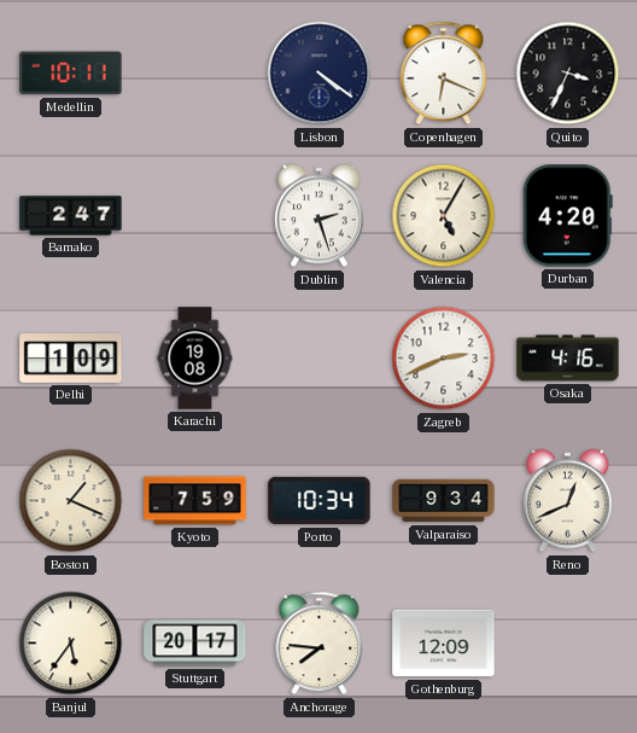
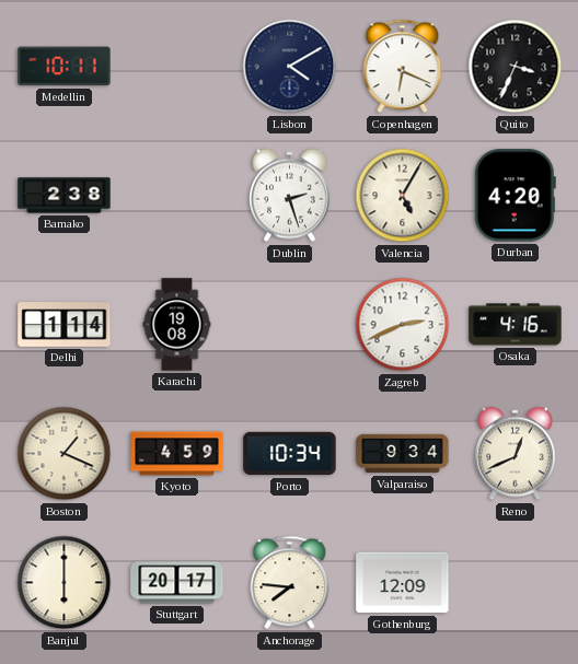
Lisbon: 4:21 -> 4:10
Bamako: 2:47 -> 2:38
Delhi: 1:09 -> 1:14
Kyoto: 7:59 -> 4:59
Banjul: 5:36 -> 6:00
